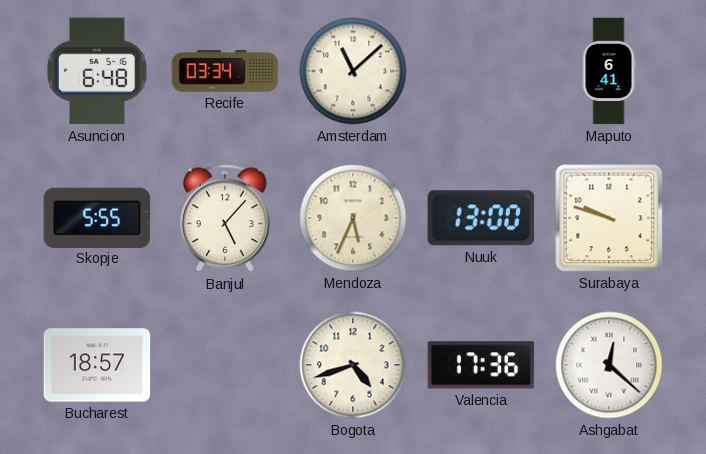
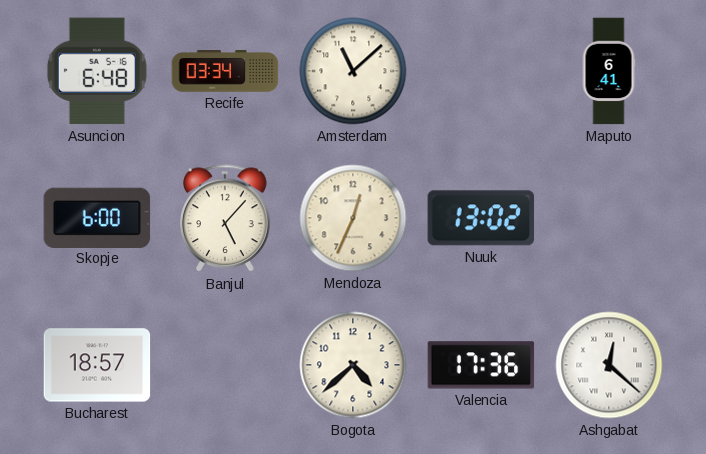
Skopje: 5:55 -> 6:00
Mendoza: 5:34 -> 12:34
Nuuk: 13:00 -> 13:02
Surabaya: 9:48 -> none
Bogota: 4:42 -> 4:38
